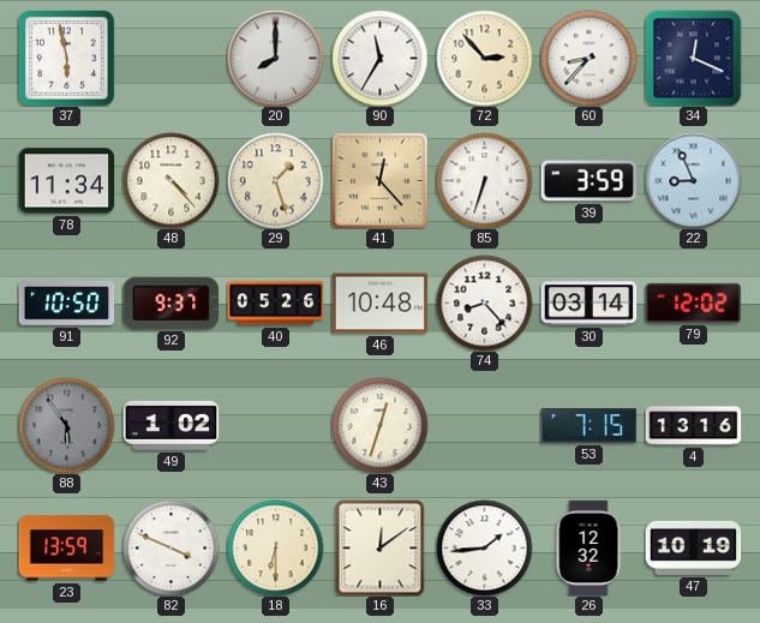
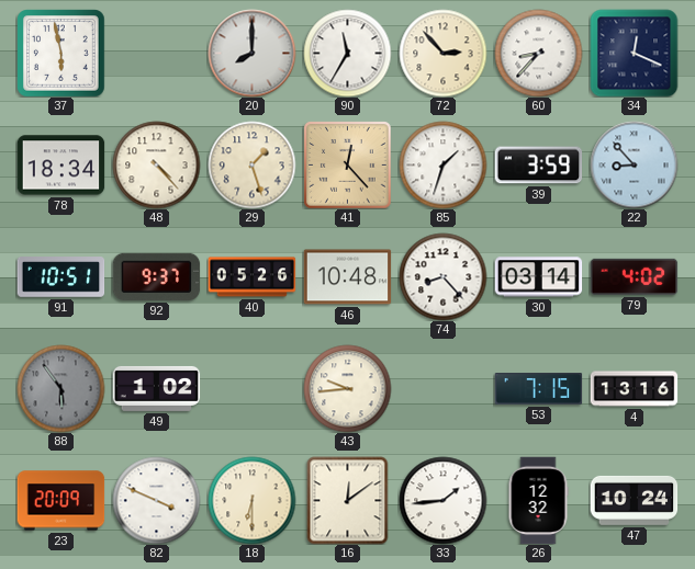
78: 11:34 -> 18:34
85: 6:33 -> 1:33
22: 8:56 -> 8:53
91: 10:50 -> 10:51
79: 12:02 -> 4:02
43: 12:33 -> 9:44
23: 13:59 -> 20:09
47: 10:19 -> 10:24
